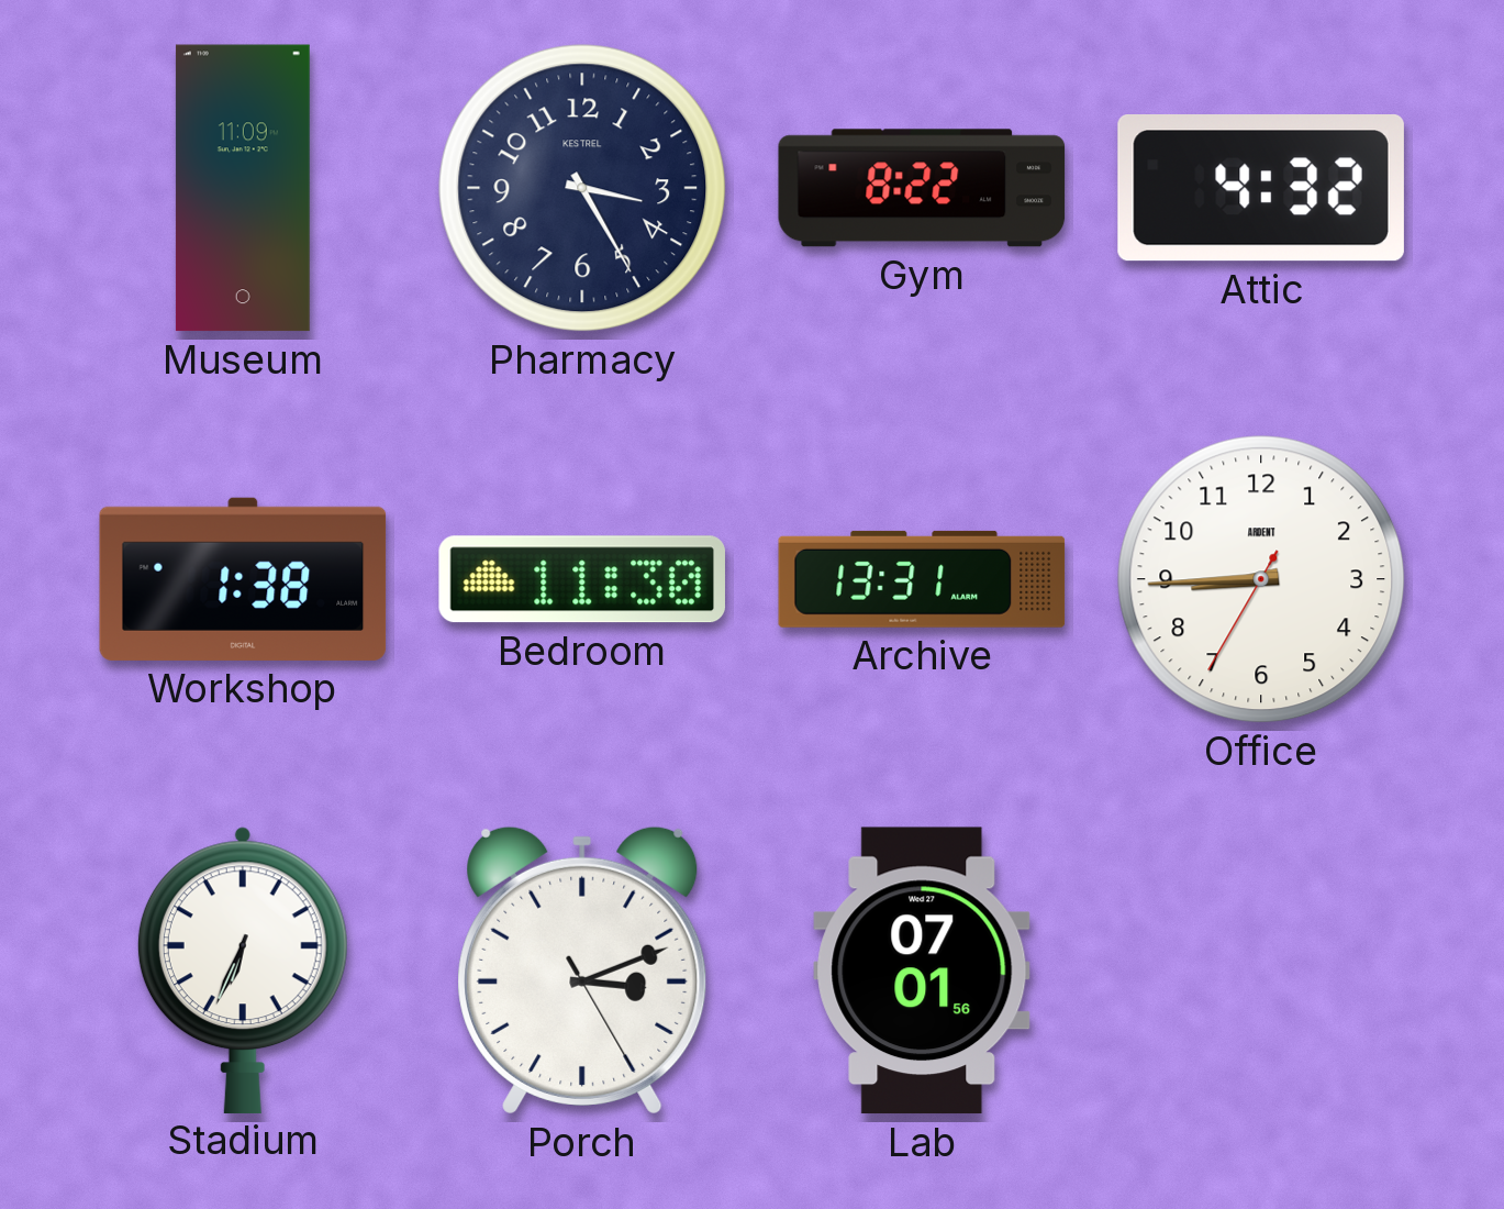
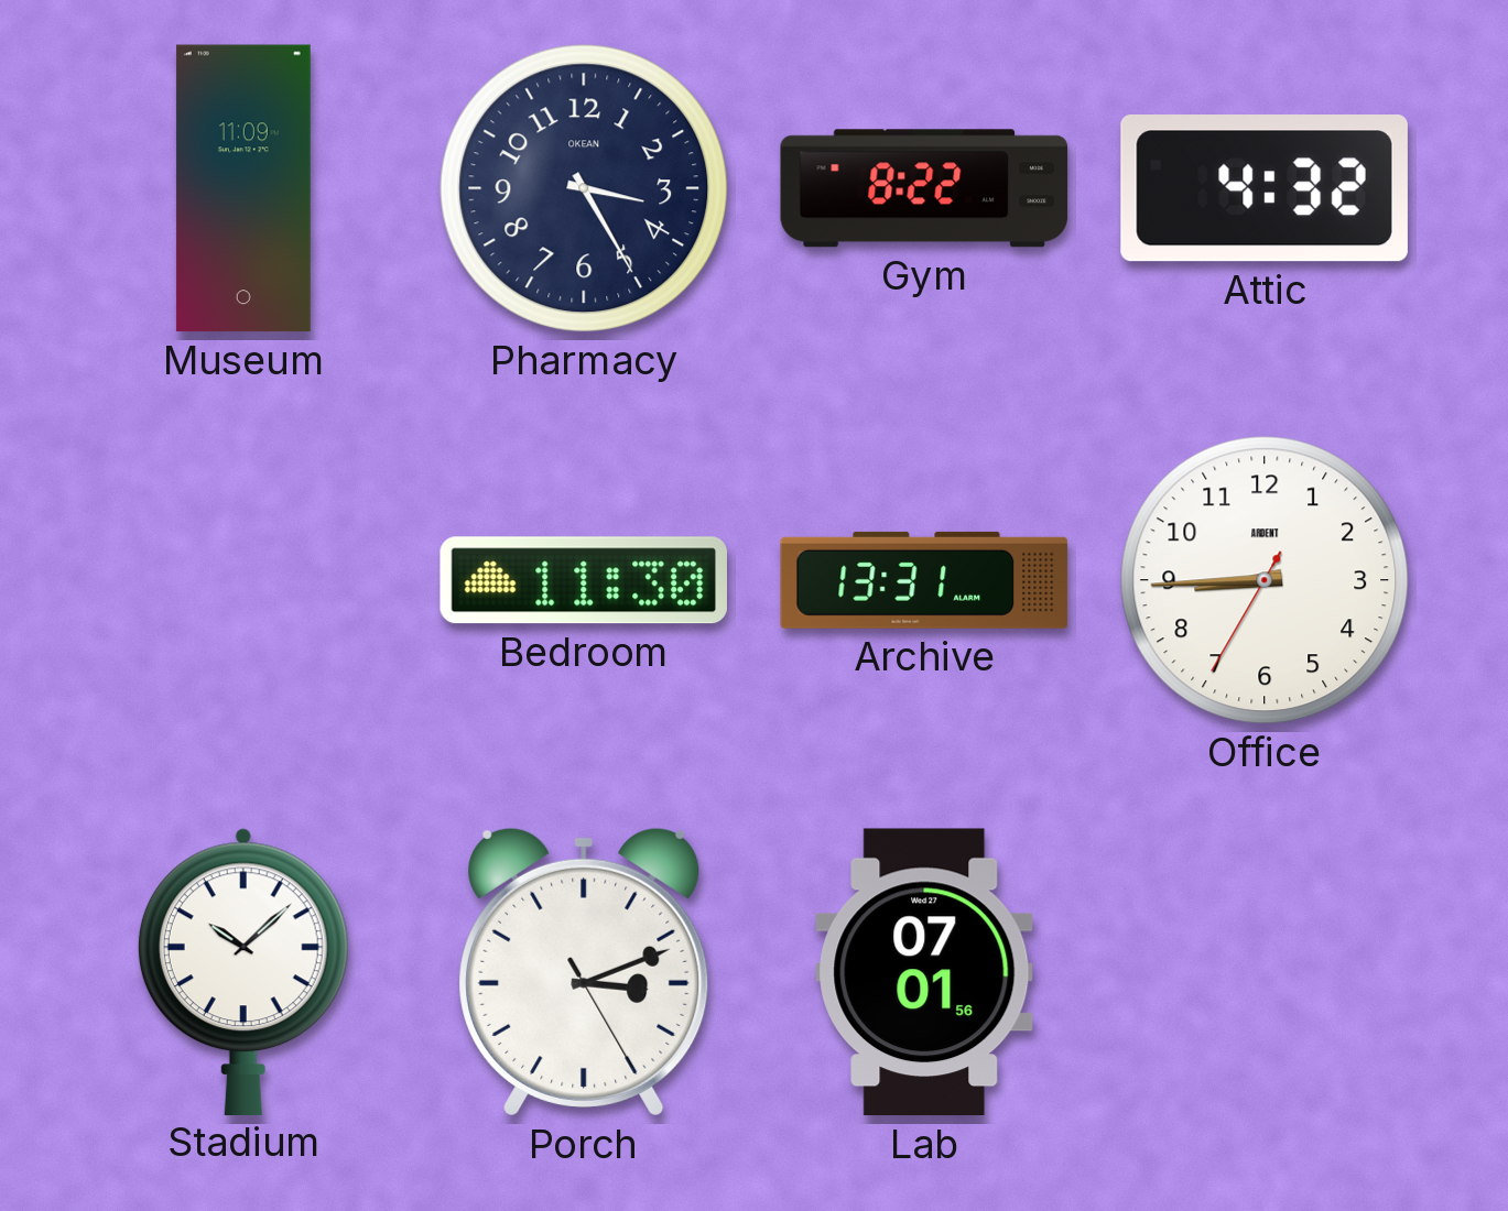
Pharmacy brand: KESTREL -> OKEAN
Workshop: 1:38 -> none
Stadium: 6:34 -> 10:08
